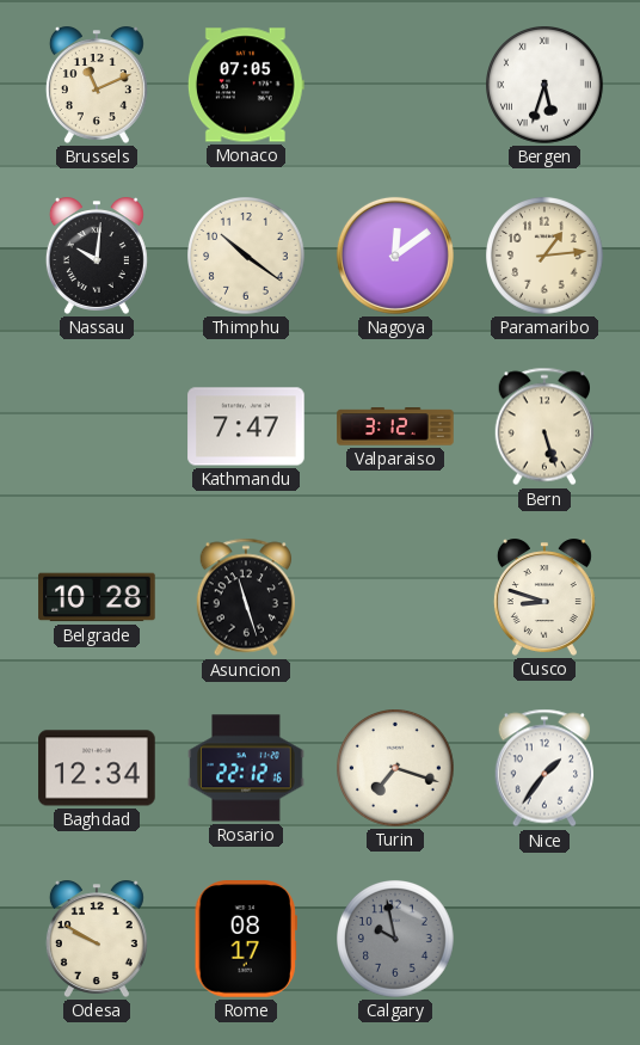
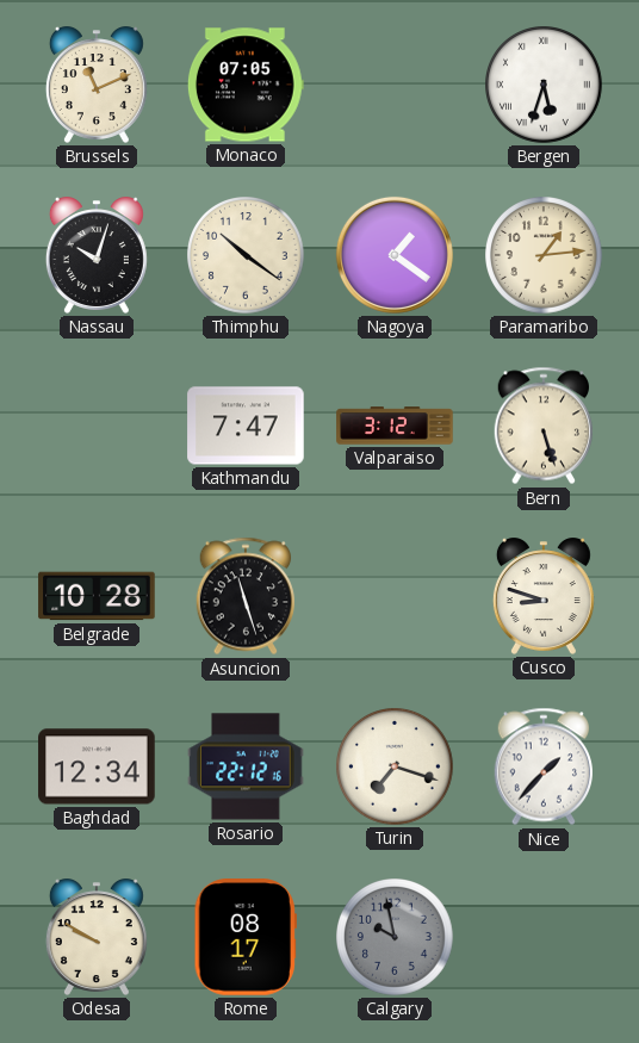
Nassau: 10:01 -> 10:03
Nagoya: 12:09 -> 1:21
Nice: 1:36 -> 1:37
